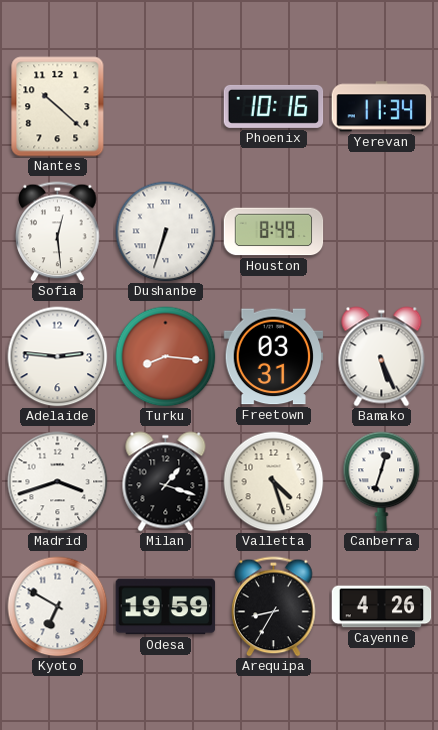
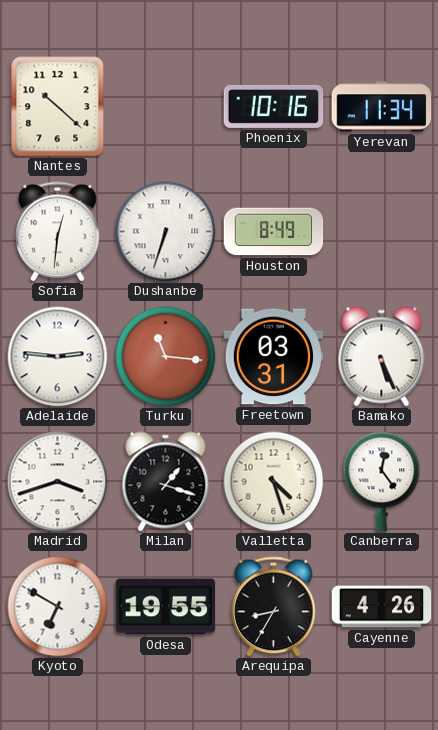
Sofia: 12:29 -> 12:31
Turku: 8:16 -> 11:16
Canberra: 12:33 -> 12:24
Odesa: 19:59 -> 19:55
